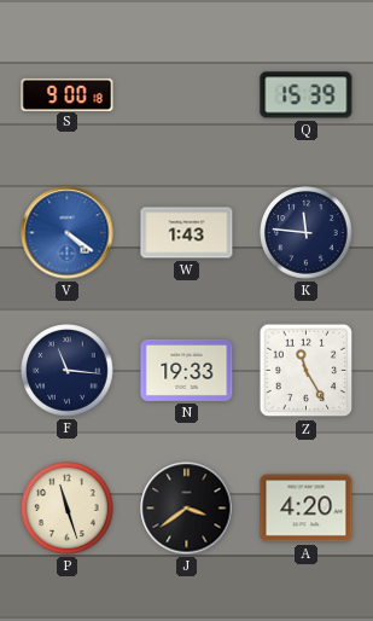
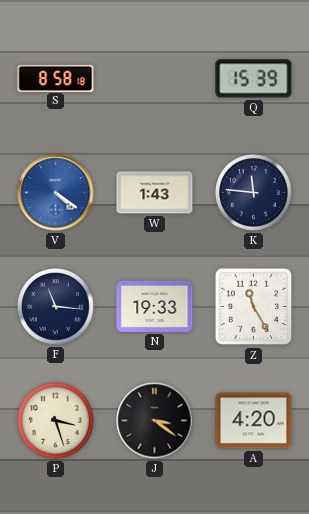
S: 9:00 -> 8:58
P: 11:27 -> 3:27
J: 3:39 -> 3:21
